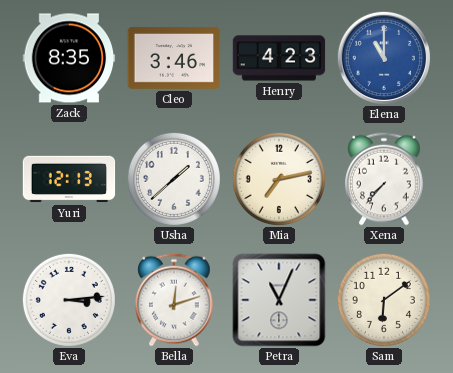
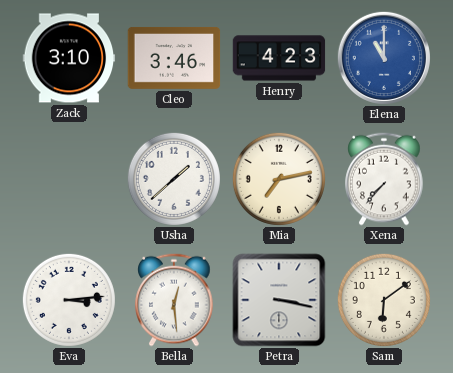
Zack: 8:35 -> 3:10
Yuri: 12:13 -> none
Bella: 12:12 -> 12:29
Petra: 11:04 -> 3:17
